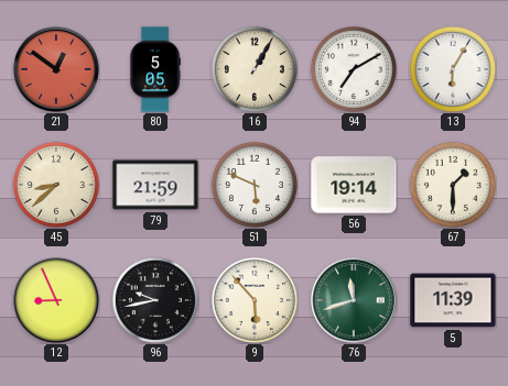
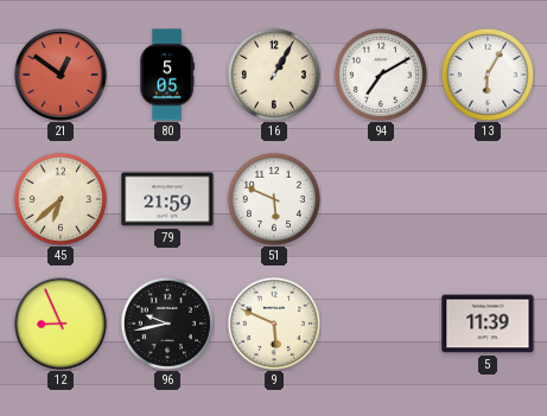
45: 8:38 -> 6:38
56: 19:14 -> none
67: 1:30 -> none
9: 5:53 -> 5:49
76: 11:42 -> none
